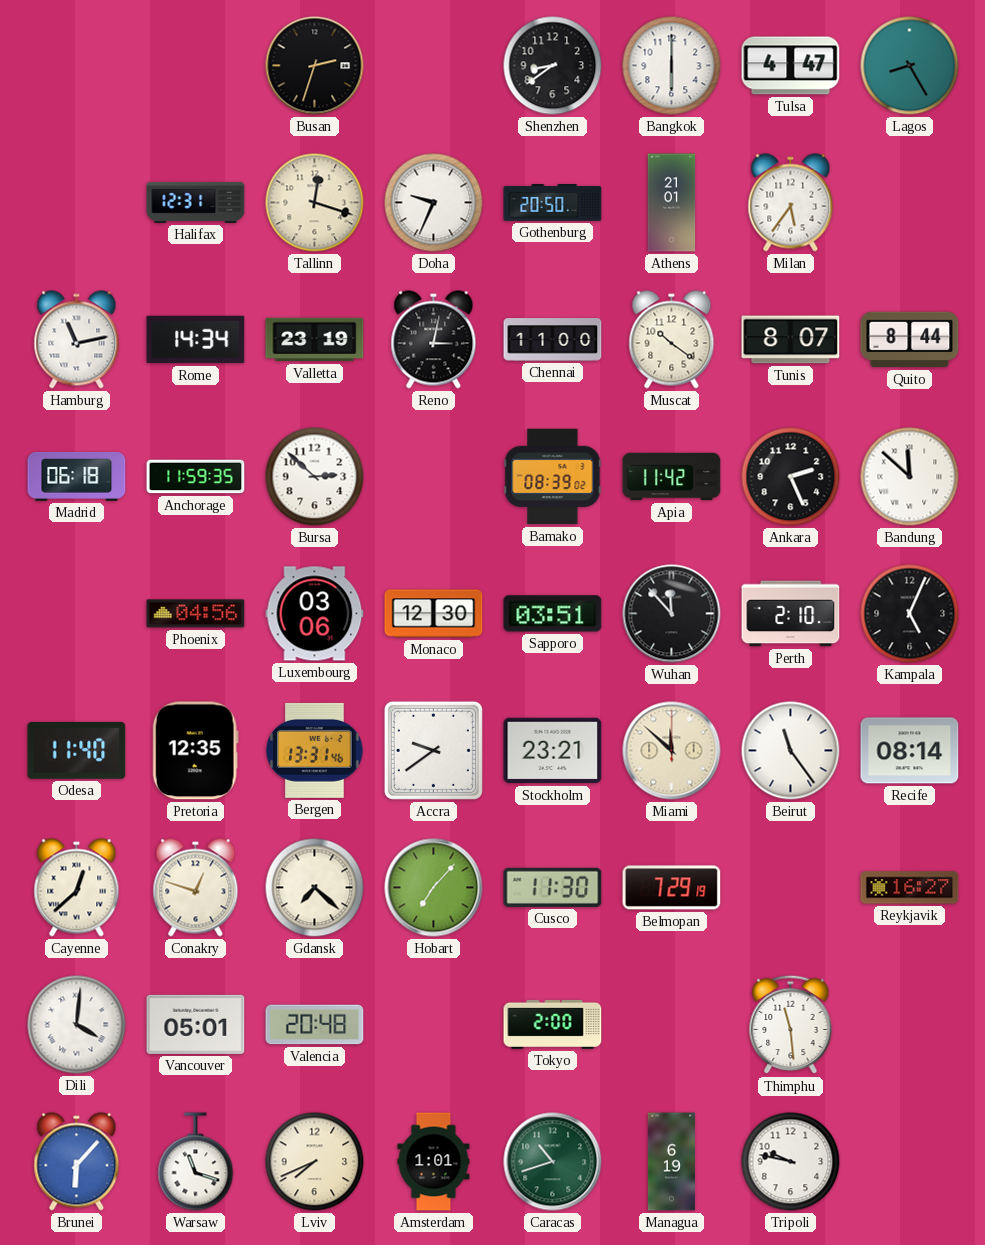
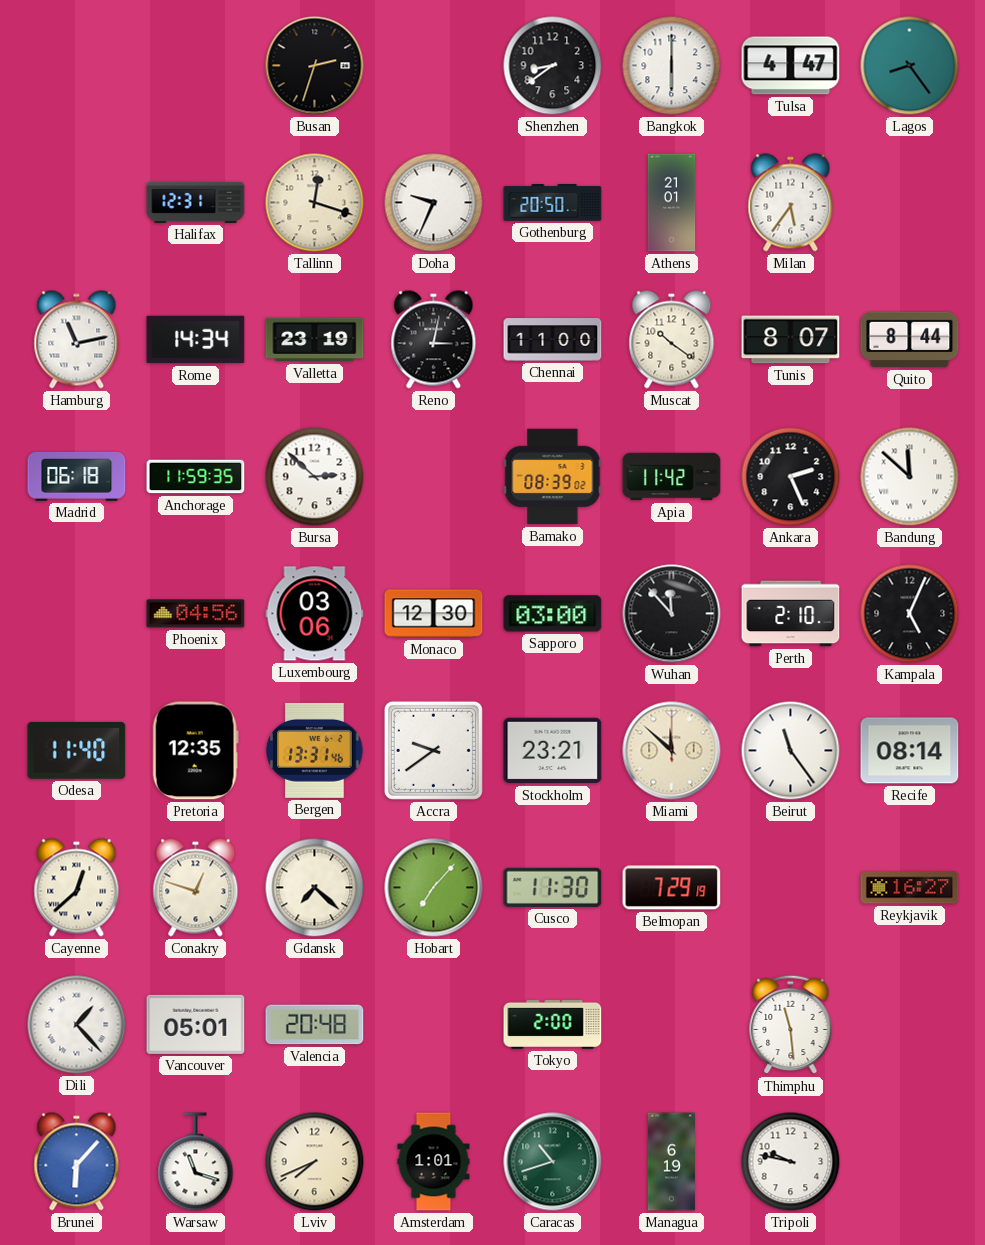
Lagos: 8:25 -> 8:24
Sapporo: 03:51 -> 03:00
Dili: 4:01 -> 1:23
